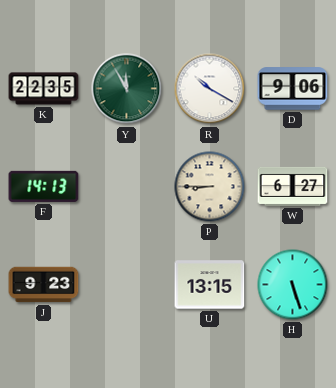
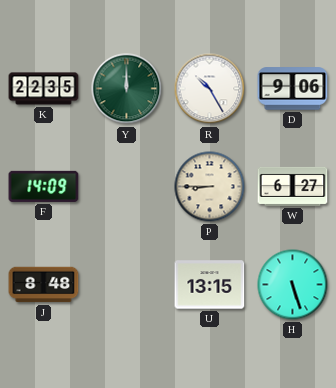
Y: 11:55 -> 12:00
R: 10:20 -> 10:25
F: 14:13 -> 14:09
J: 9:23 -> 8:48
